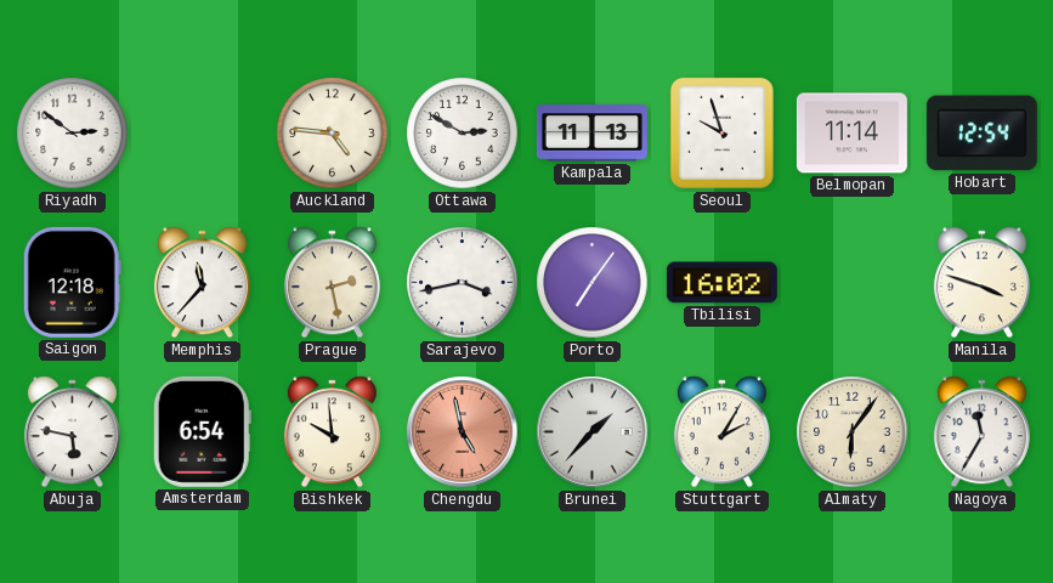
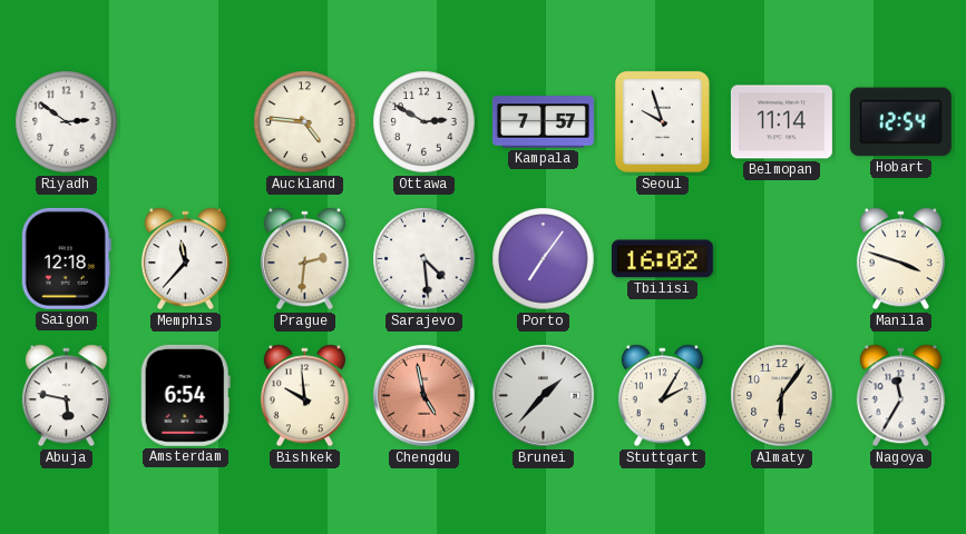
Kampala: 11:13 -> 7:57
Prague: 2:28 -> 2:31
Sarajevo: 3:43 -> 4:29
